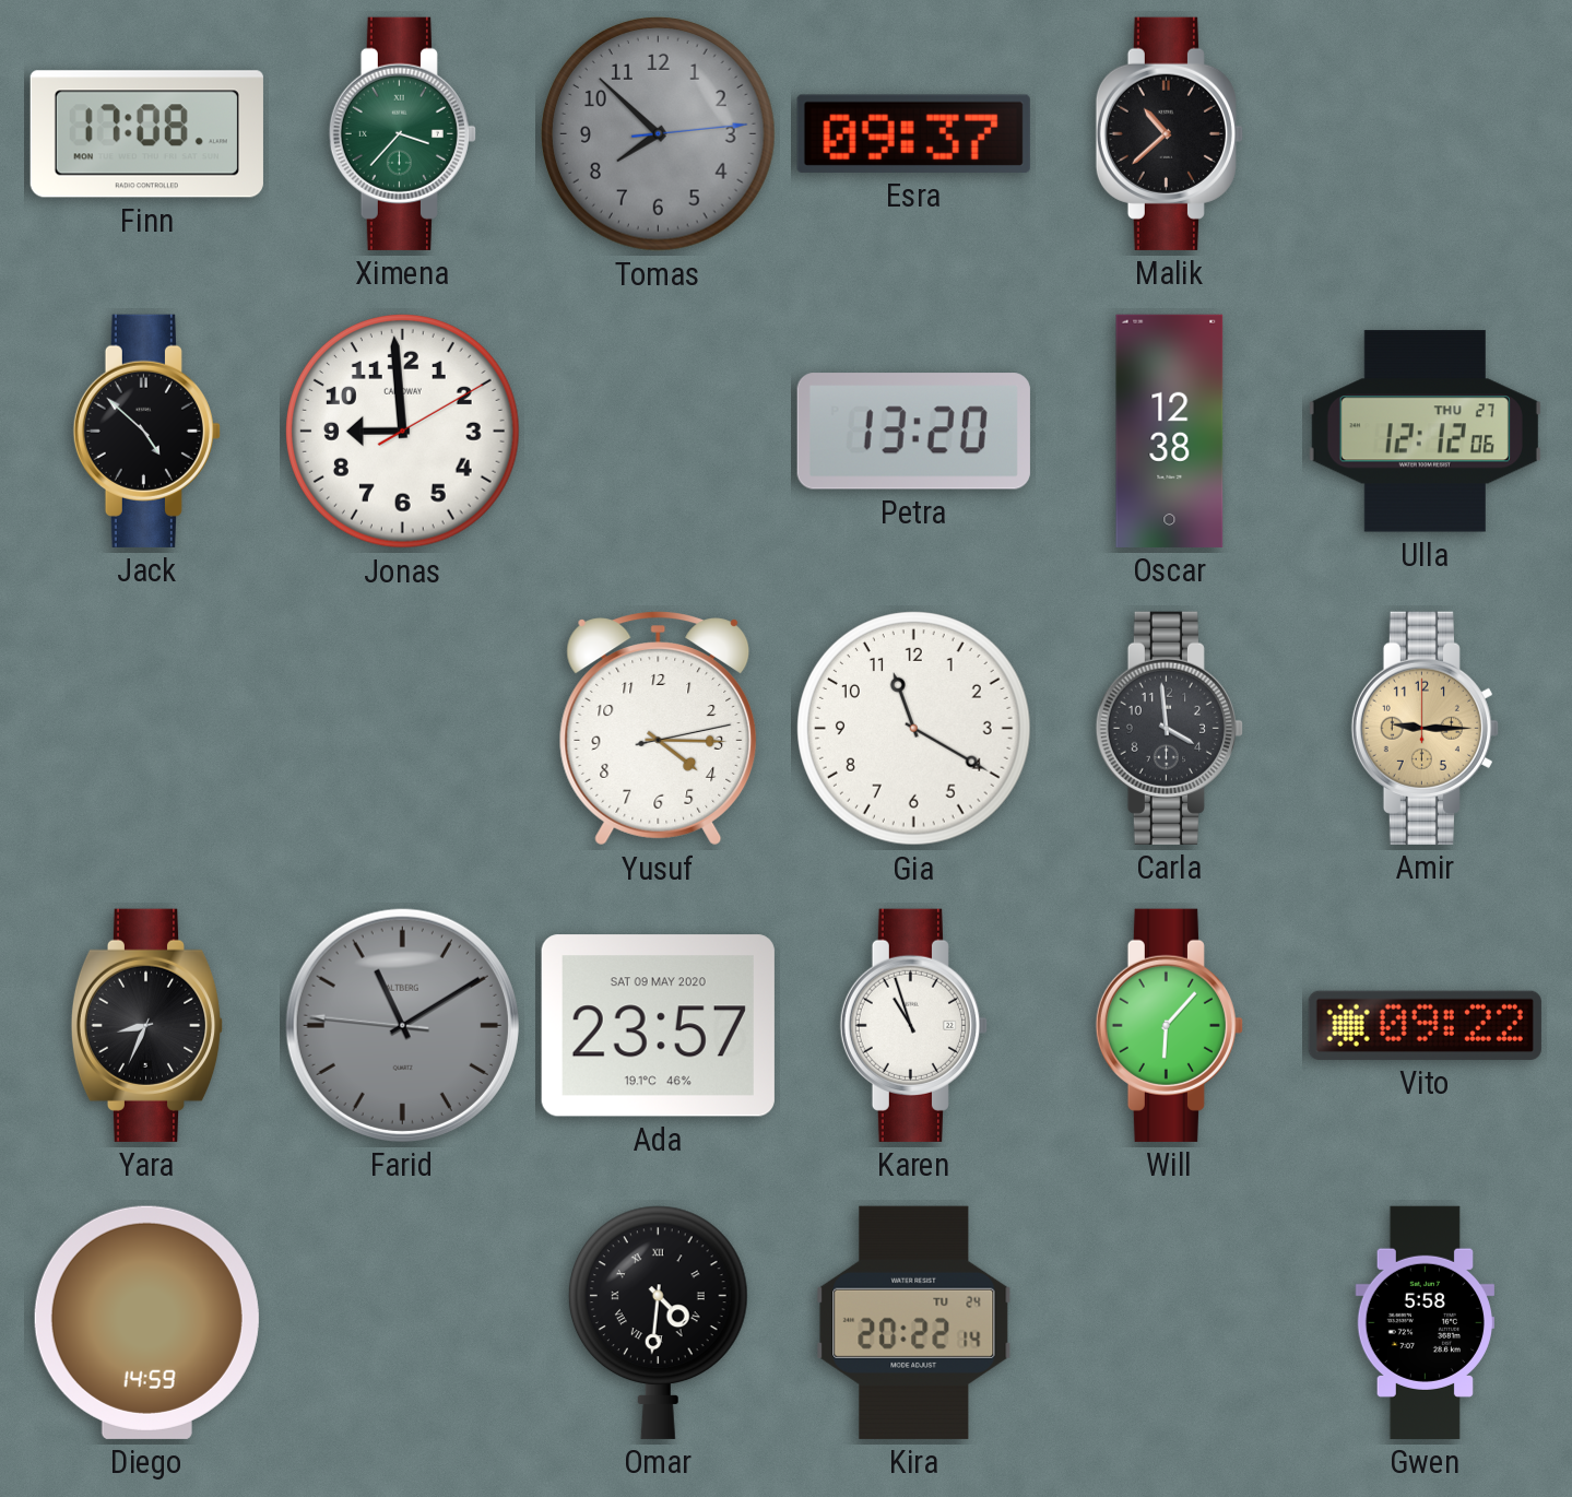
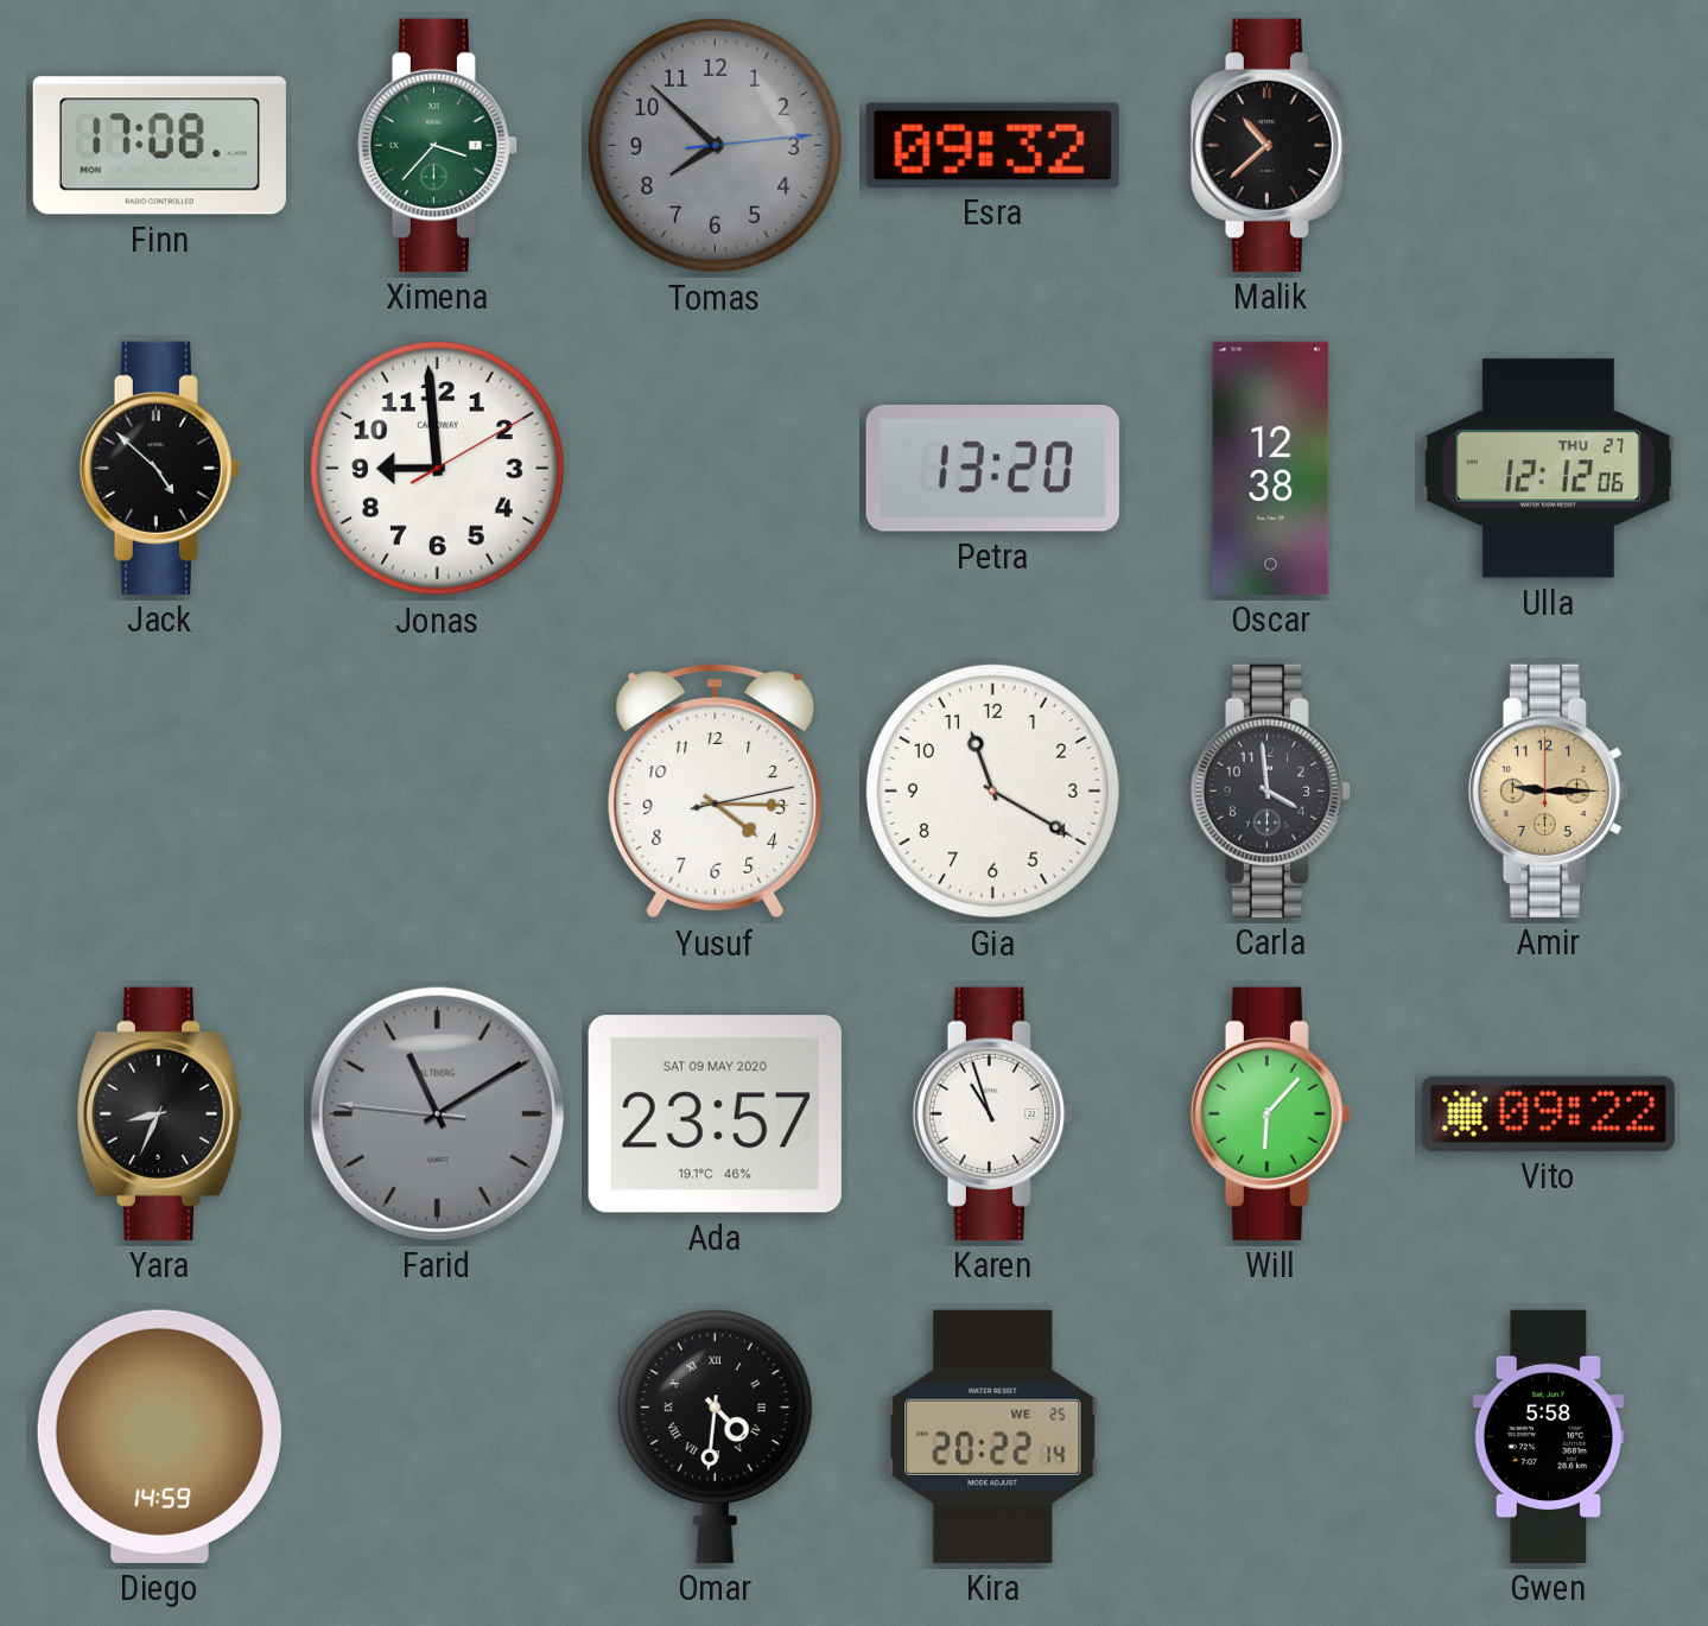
Esra: 09:37 -> 09:32
Kira date: TU 24 -> WE 25
